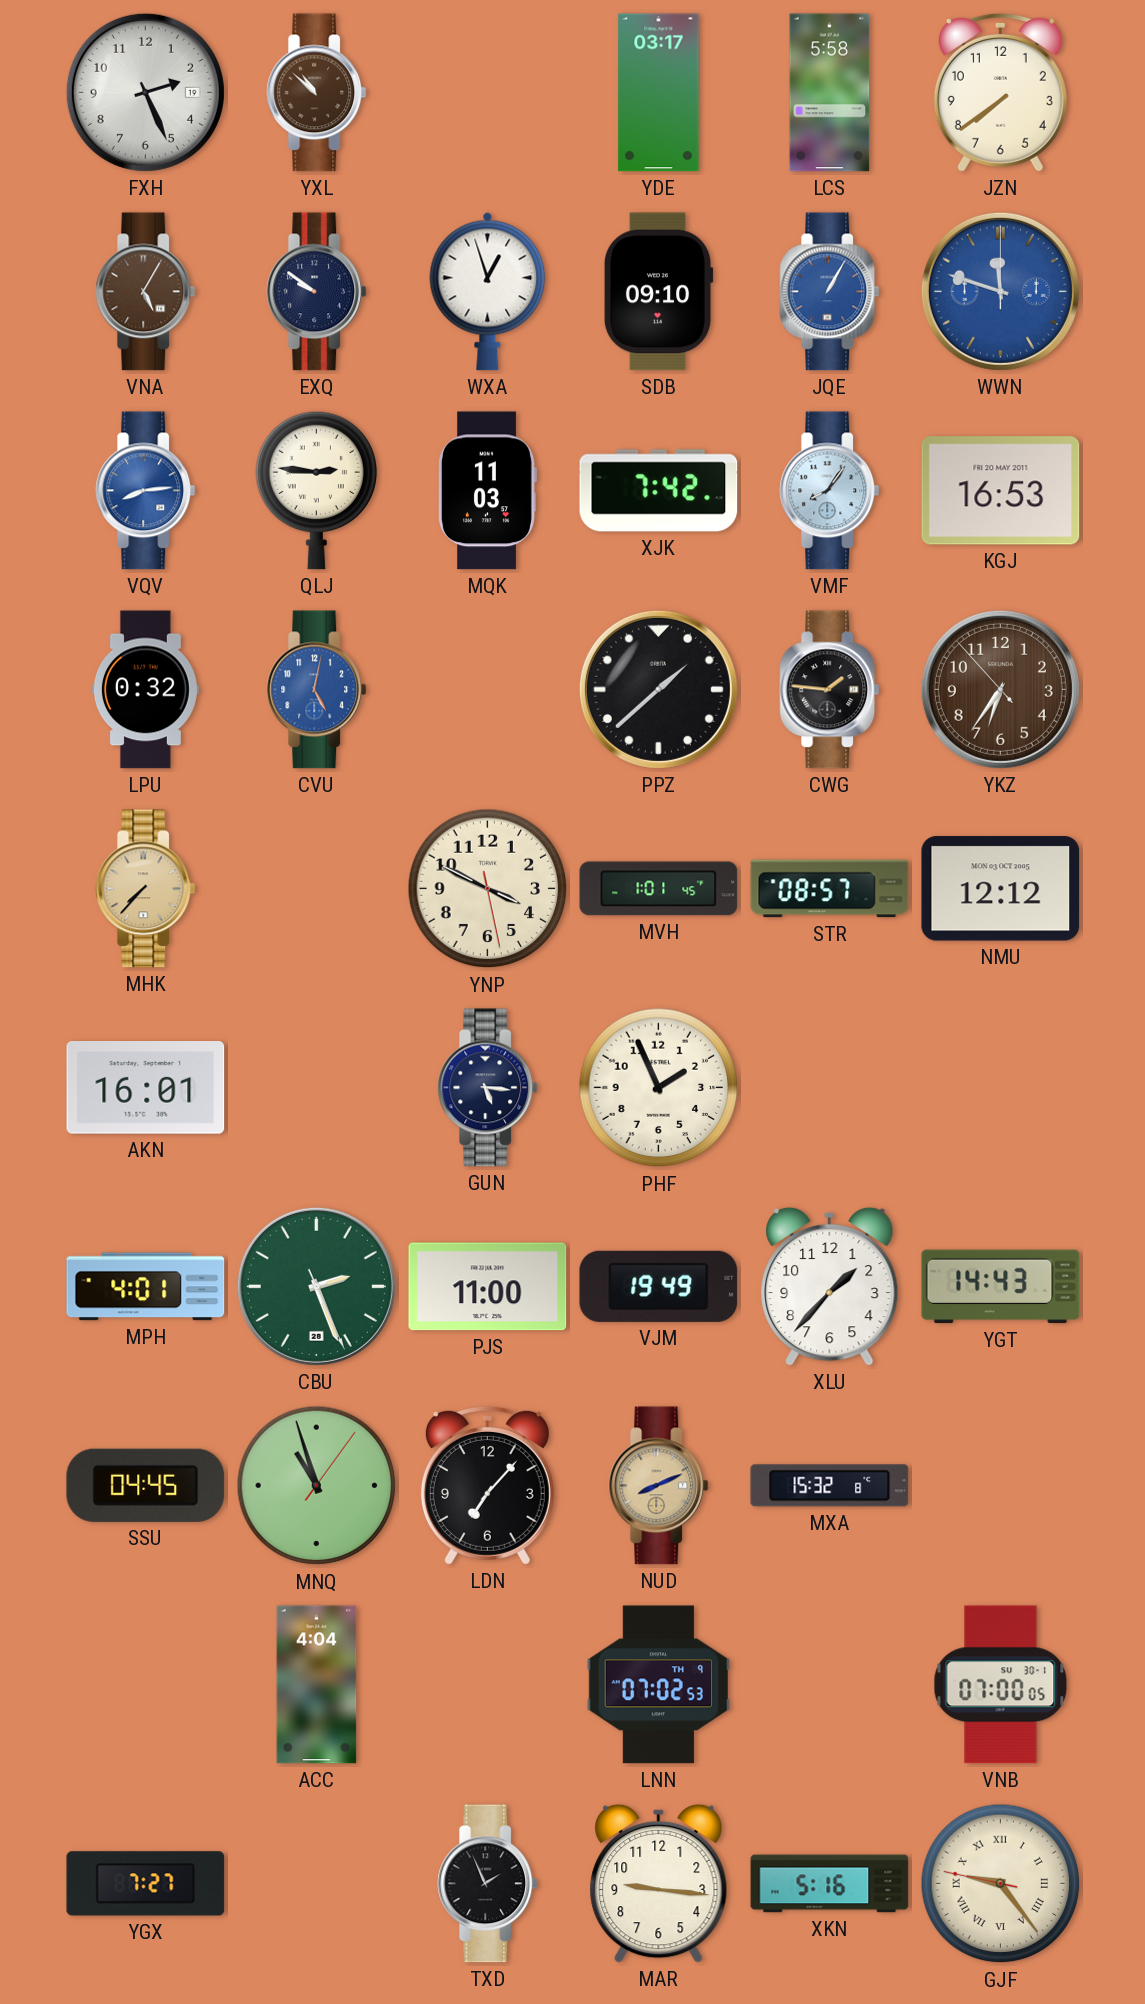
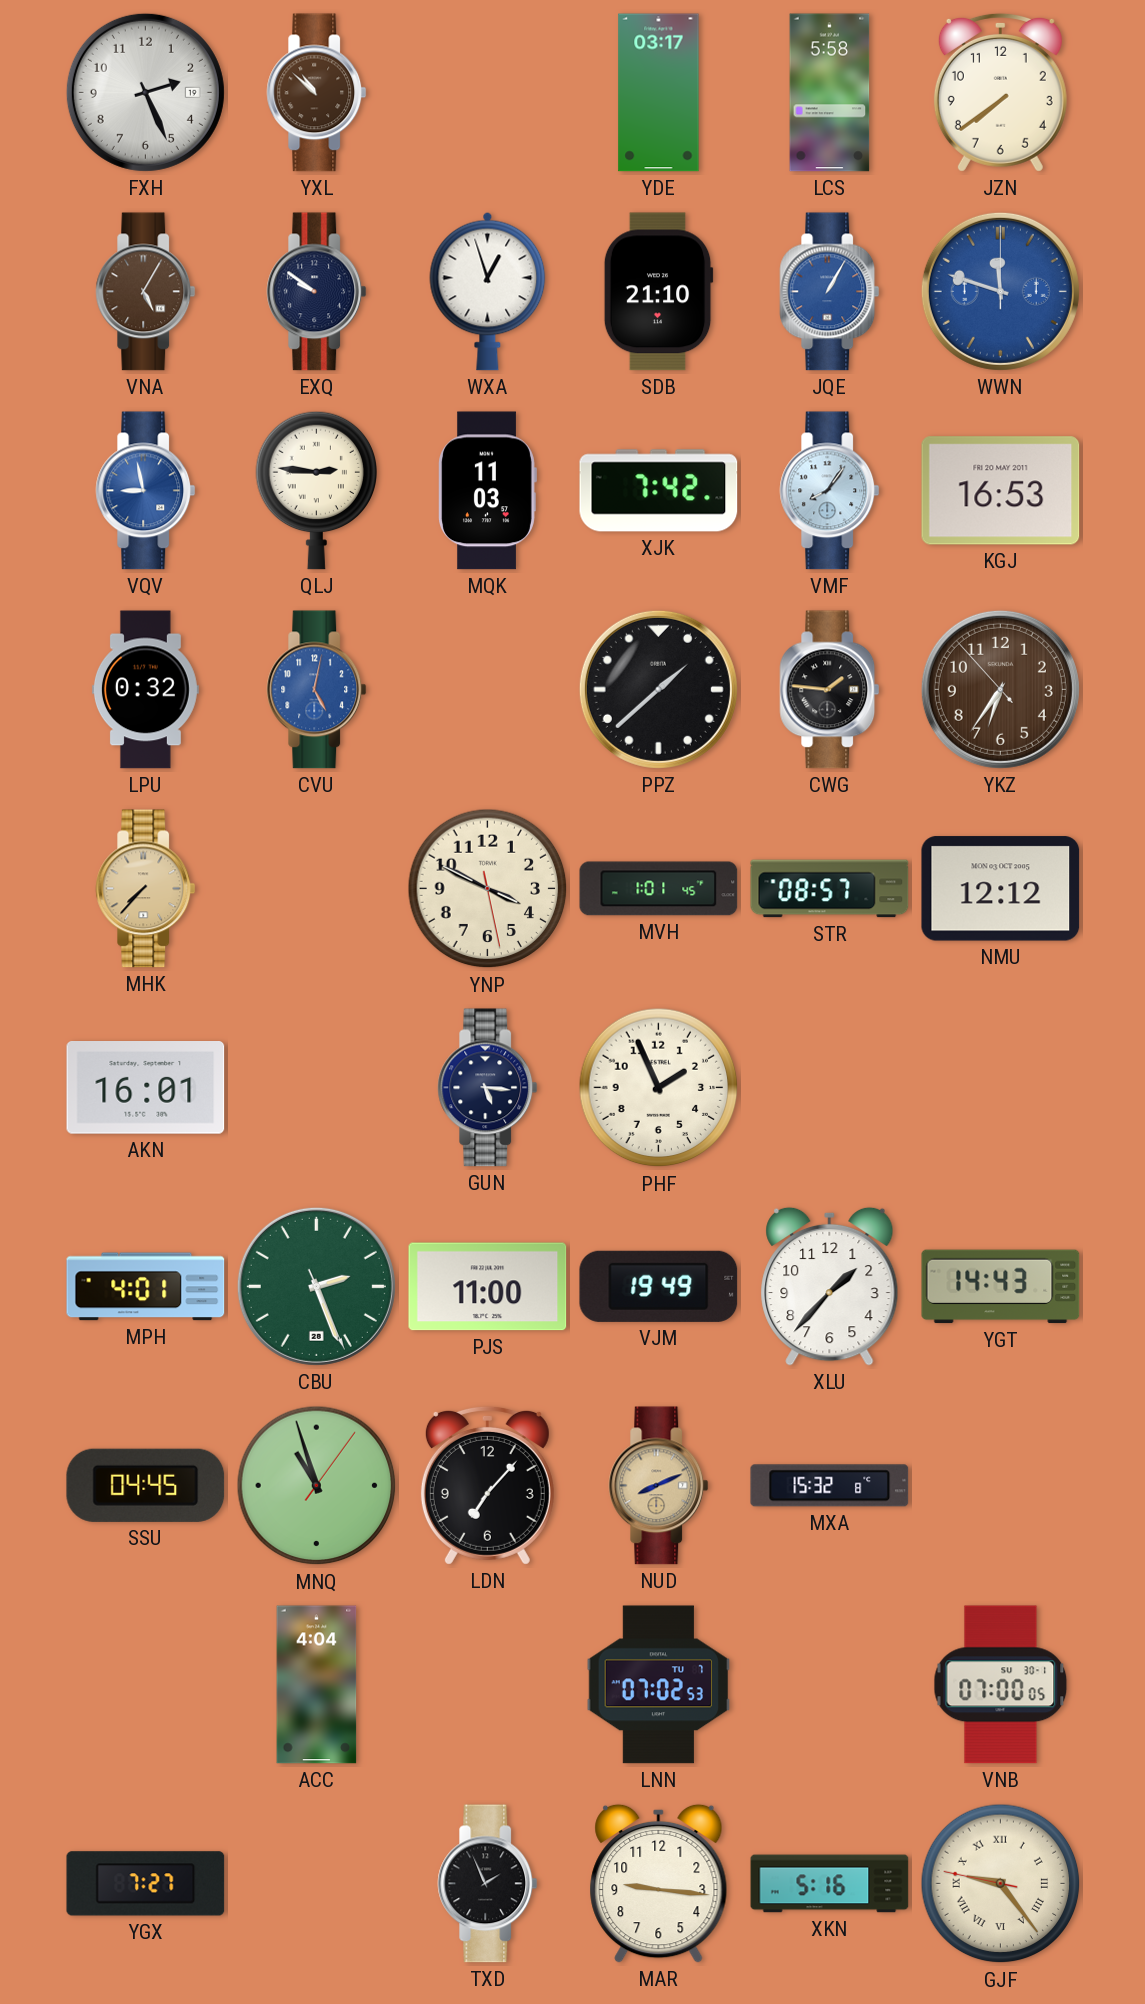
SDB: 09:10 -> 21:10
VQV: 8:14 -> 8:58
LNN date: TH 9 -> TU 7
